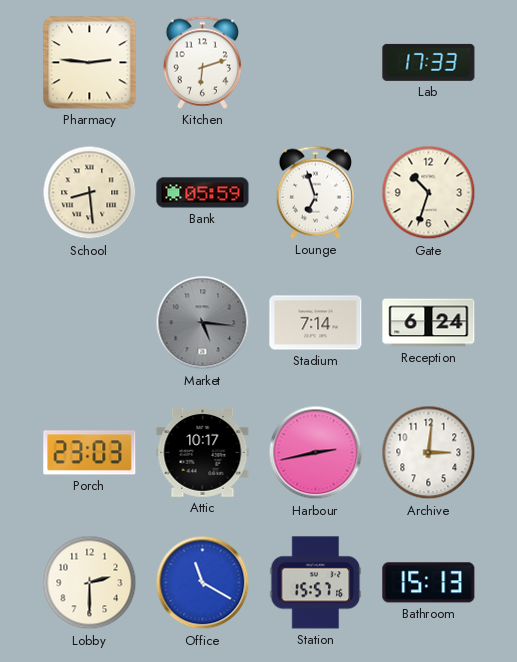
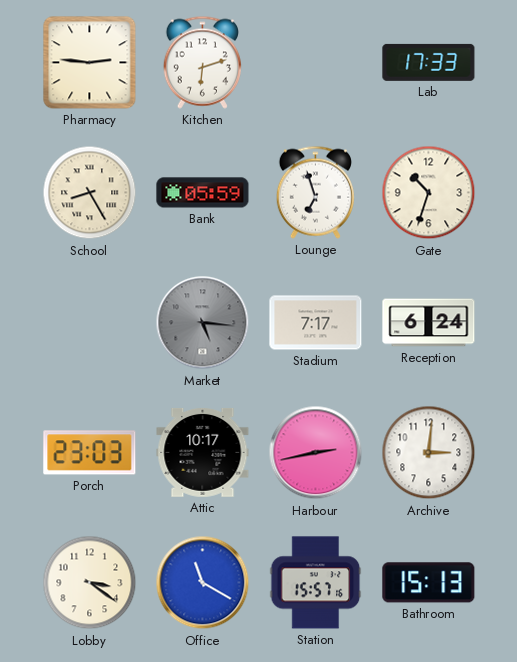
School: 8:29 -> 8:25
Stadium: 7:14 -> 7:17
Lobby: 2:30 -> 3:21
